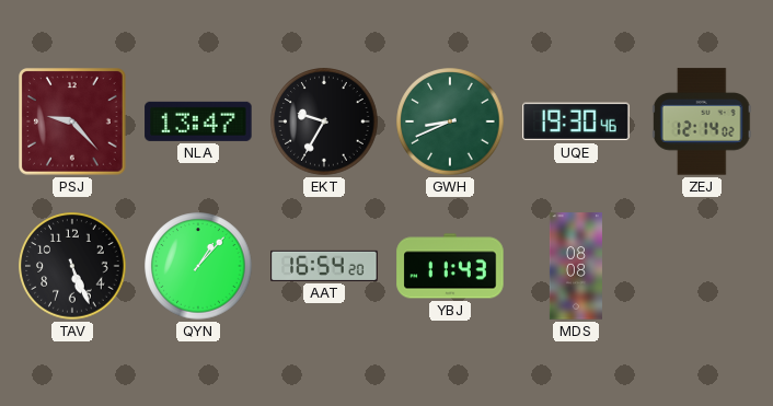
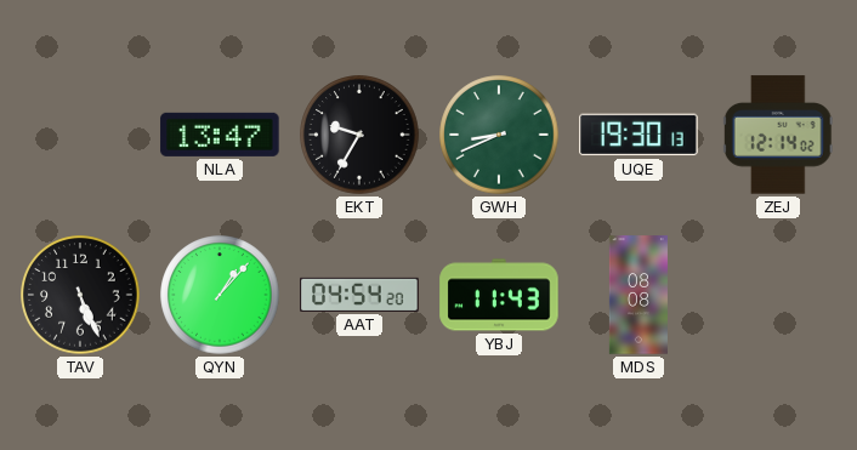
PSJ: 9:23 -> none
UQE: 19:30:46 -> 19:30:13
AAT: 16:54 -> 04:54
